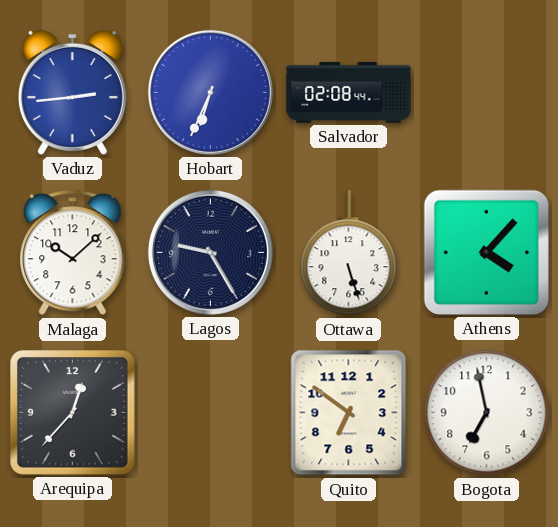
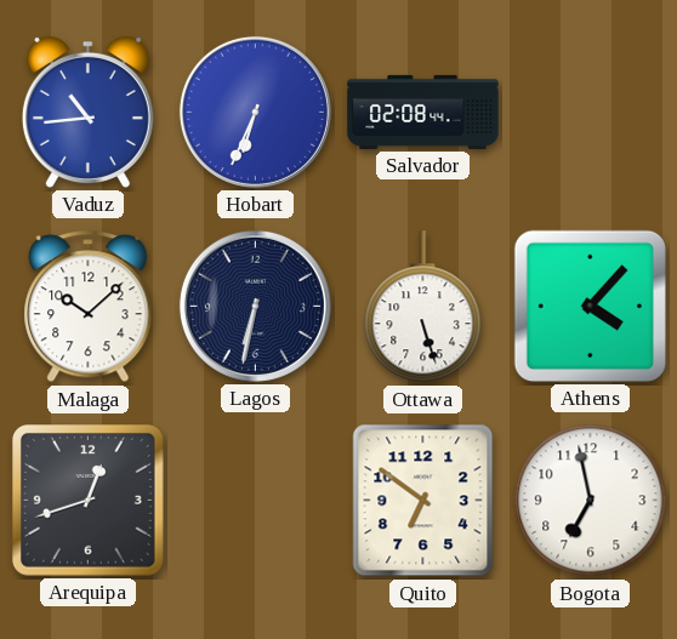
Vaduz: 2:44 -> 10:44
Lagos: 9:25 -> 6:32
Arequipa: 12:37 -> 12:42
